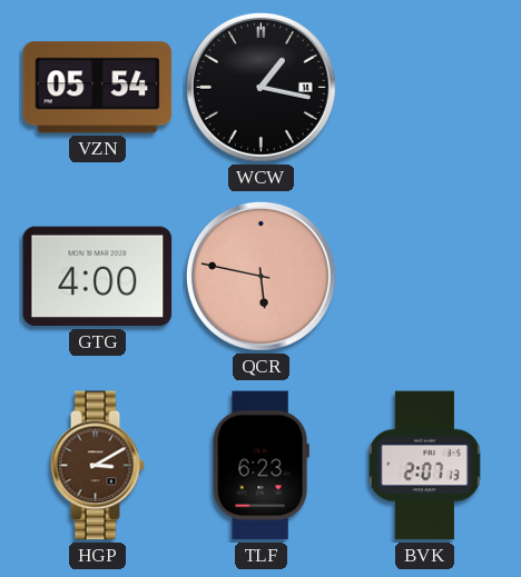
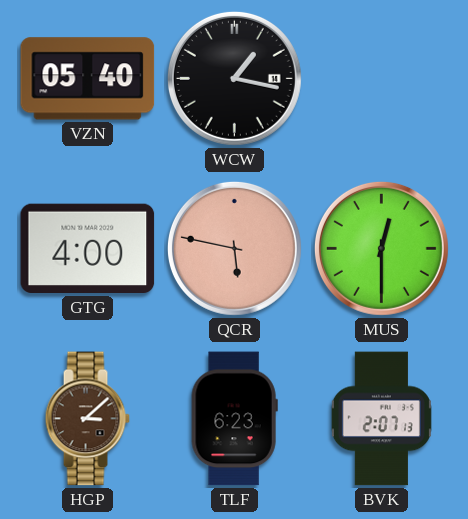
VZN: 05:54 -> 05:40
MUS: none -> 12:30
HGP: 3:10 -> 3:08
